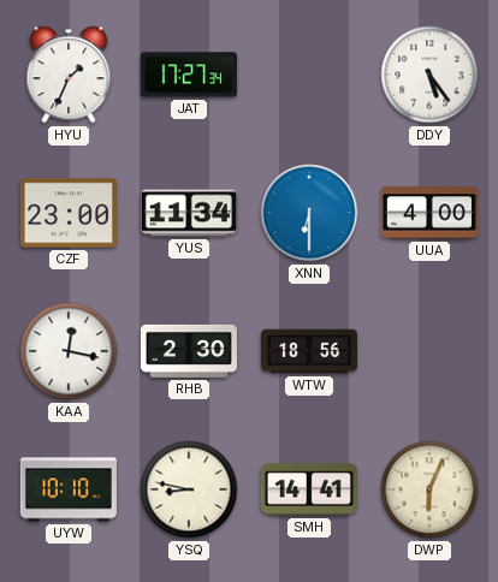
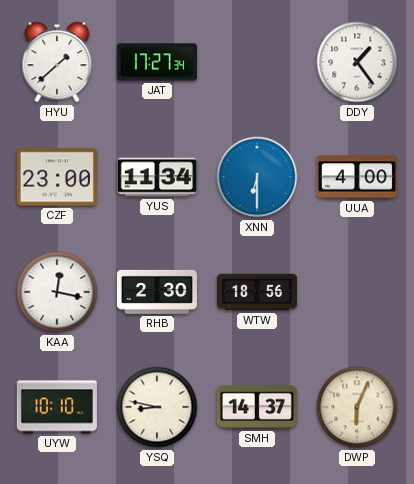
HYU: 1:34 -> 1:38
DDY: 5:24 -> 1:24
SMH: 14:41 -> 14:37
